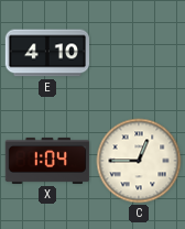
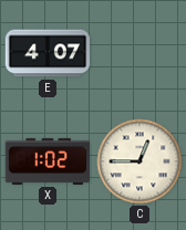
E: 4:10 -> 4:07
X: 1:04 -> 1:02
